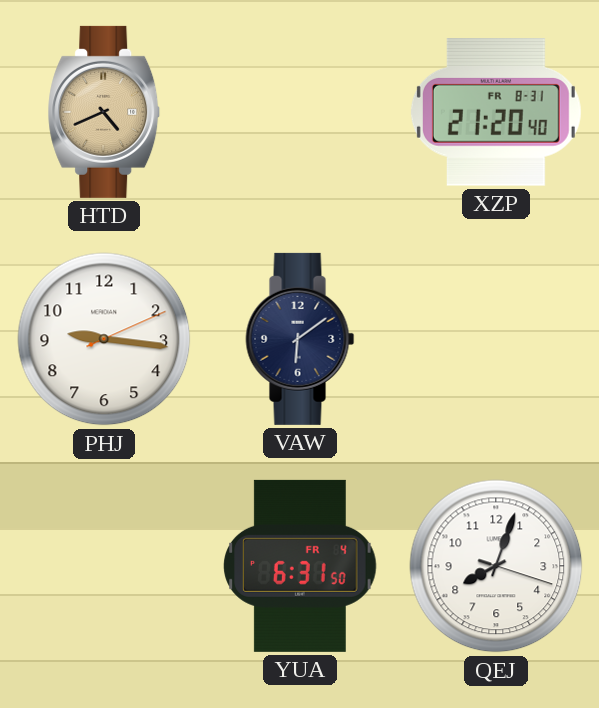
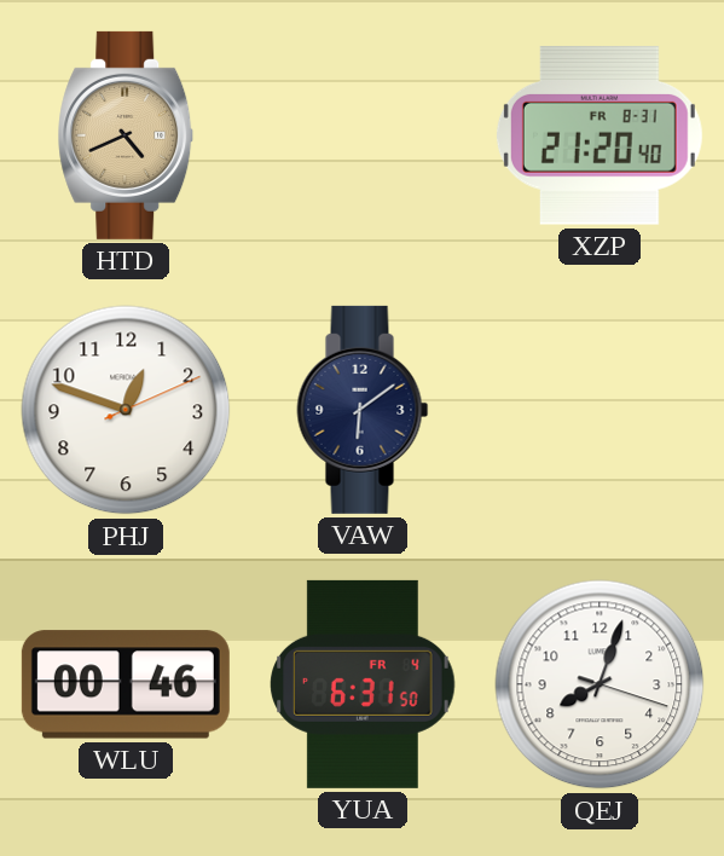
PHJ: 9:16 -> 12:48
WLU: none -> 00:46
